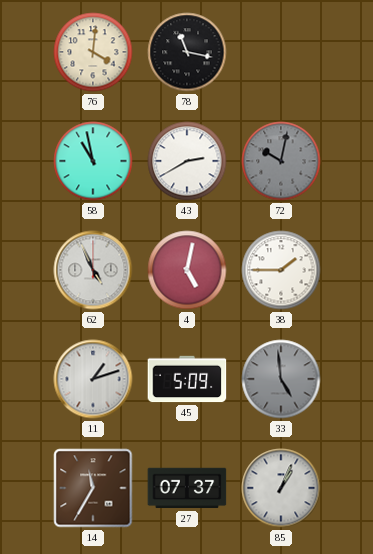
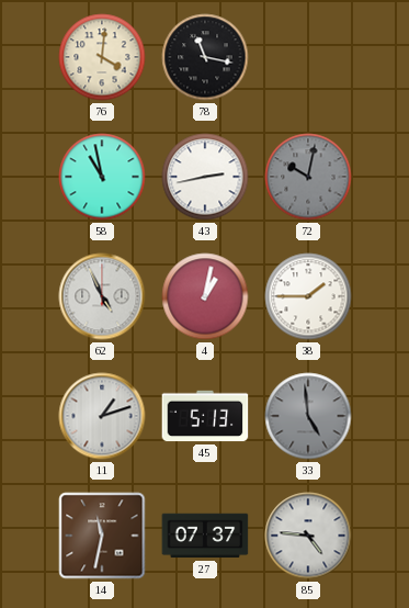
43: 2:40 -> 2:43
4: 5:02 -> 1:02
45: 5:09 -> 5:13
14: 11:35 -> 11:32
85: 1:04 -> 4:46
